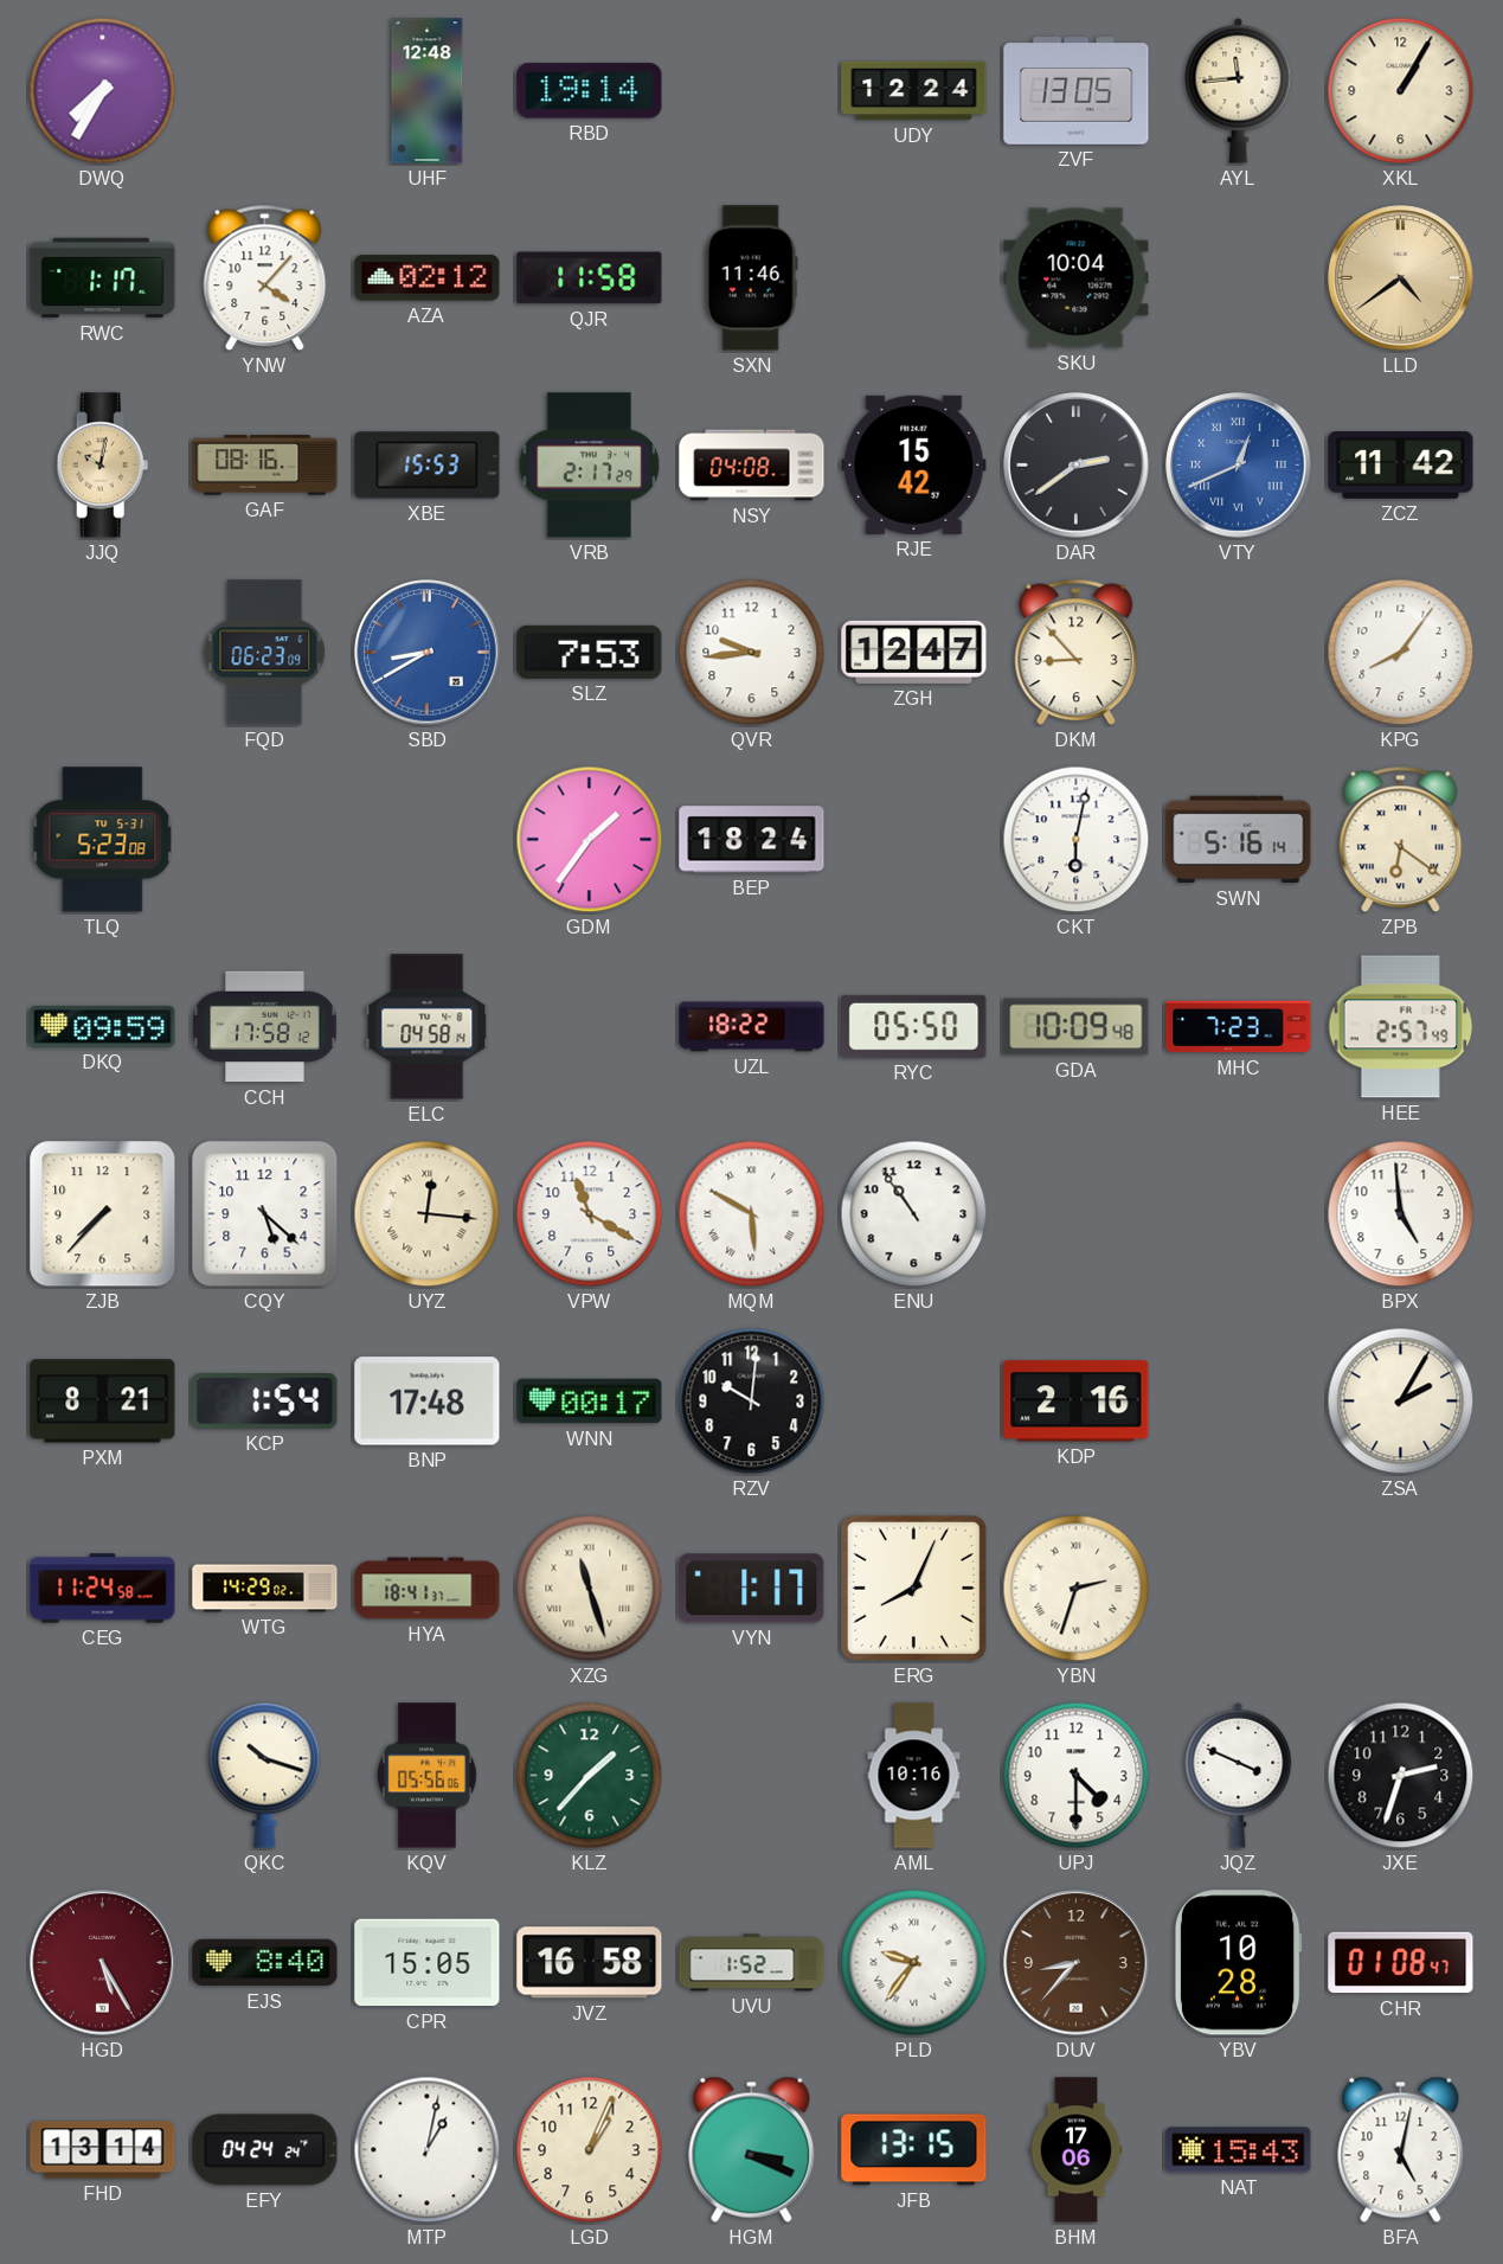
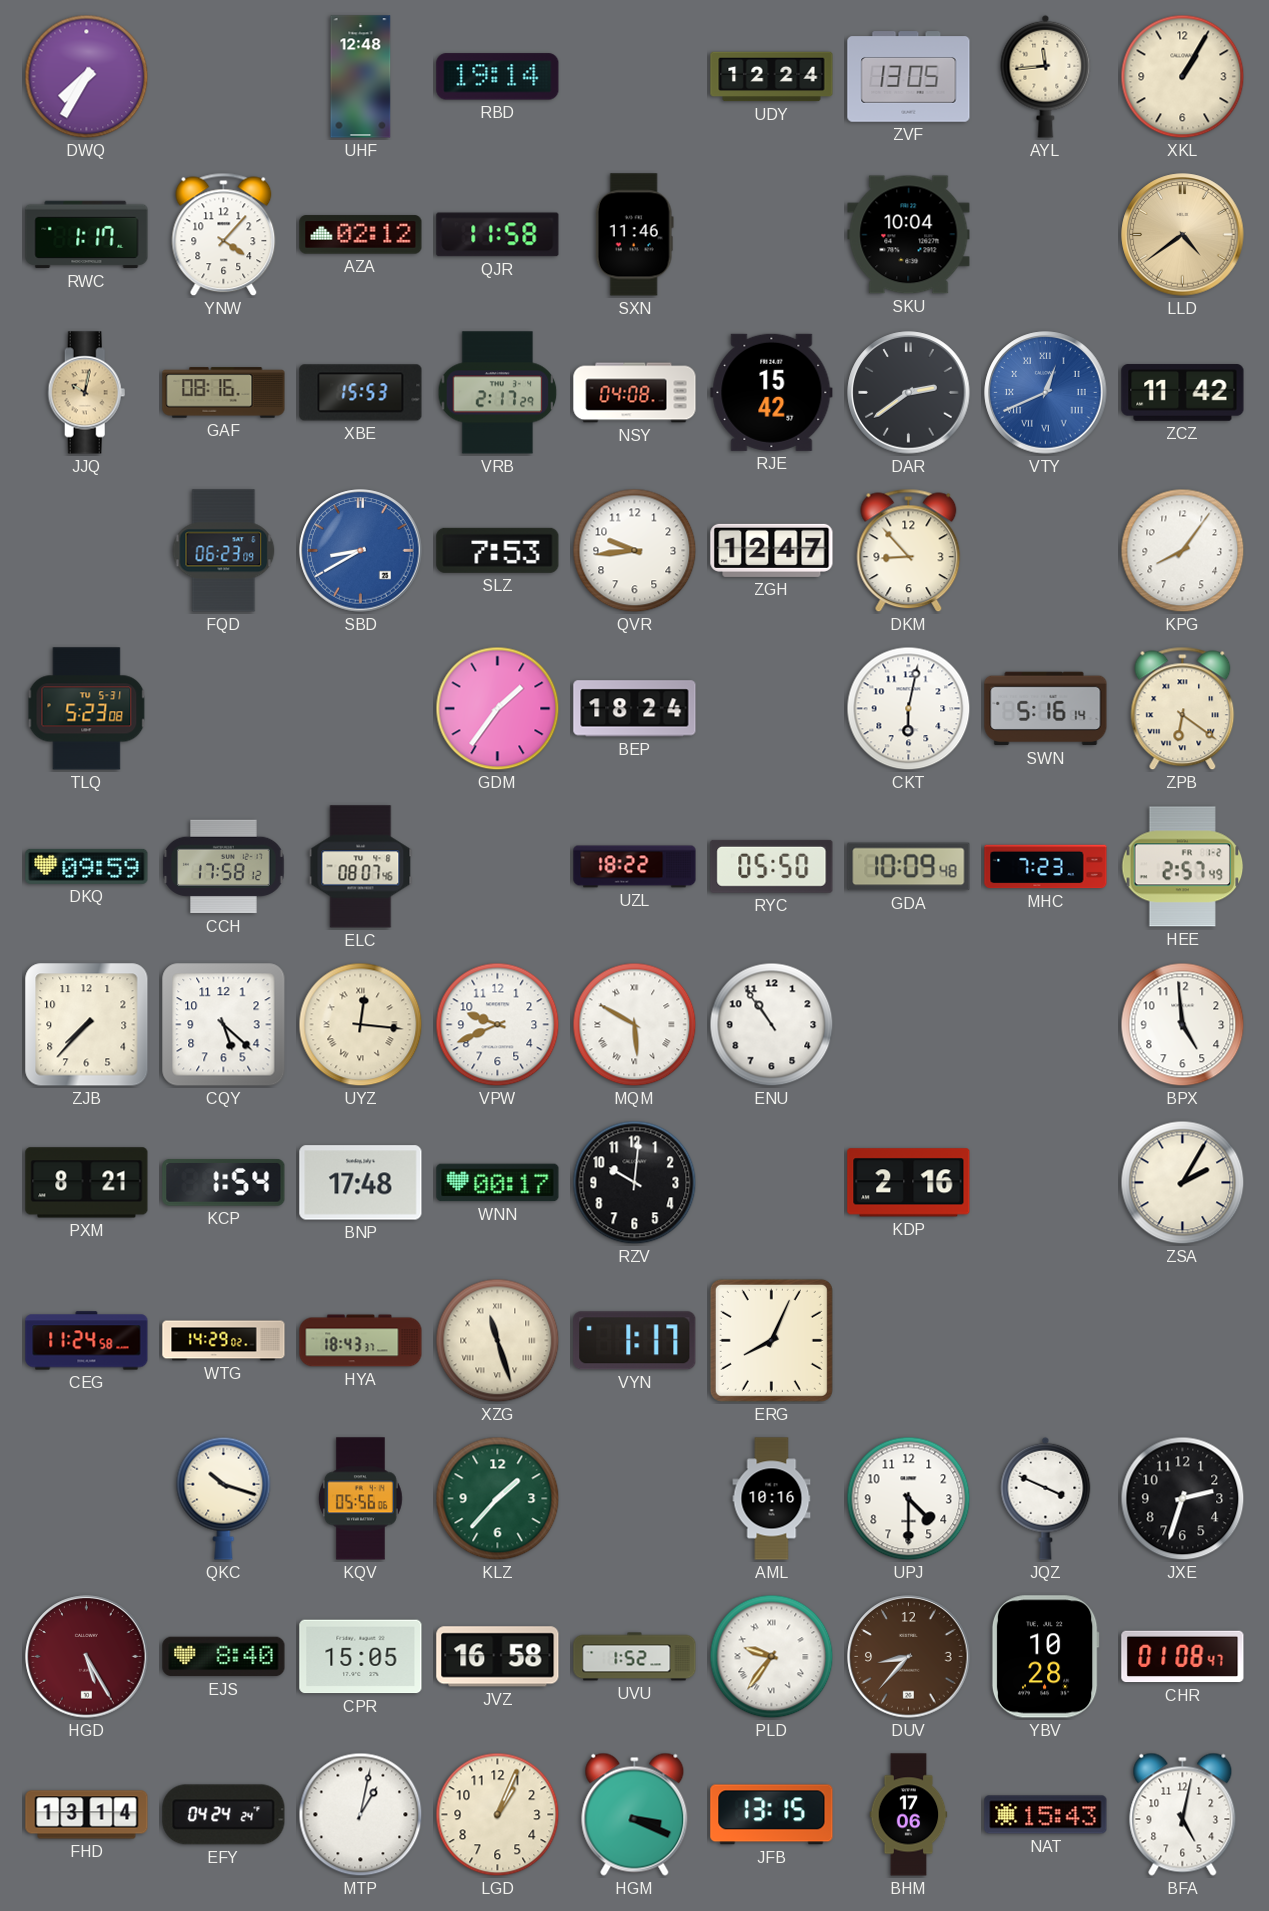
ELC: 04:58 -> 08:07
VPW: 11:20 -> 9:41
HYA: 18:41 -> 18:43
YBN: 2:33 -> none
